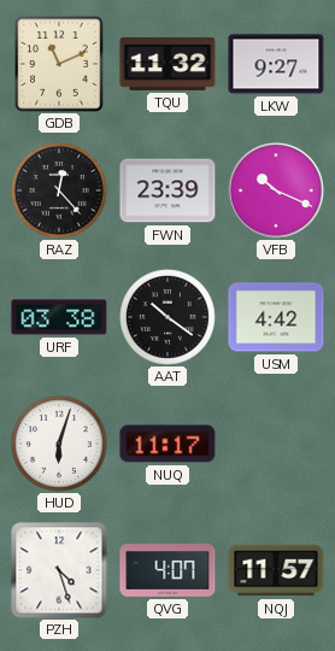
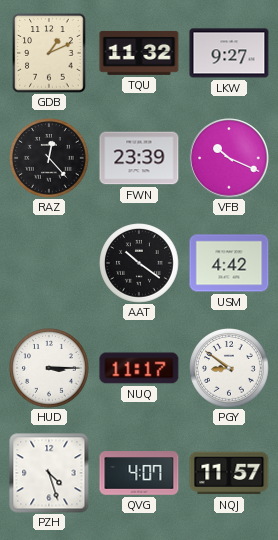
GDB: 11:11 -> 1:11
URF: 03:38 -> none
HUD: 6:03 -> 3:15
PGY: none -> 8:51
